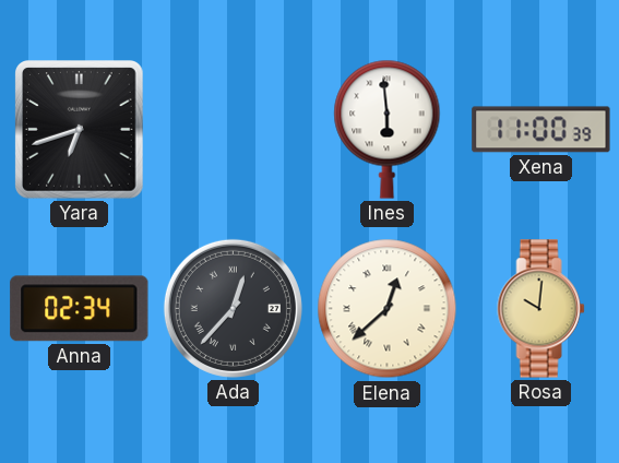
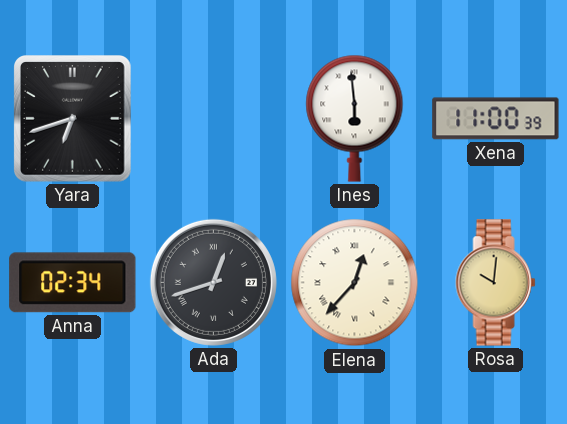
Ada: 12:37 -> 12:42
Elena: 12:38 -> 12:37
